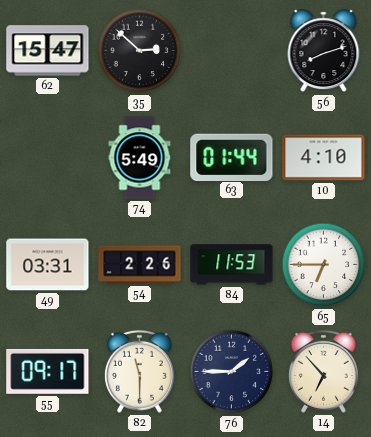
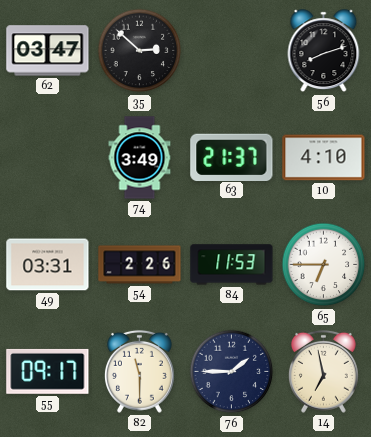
62: 15:47 -> 03:47
74: 5:49 -> 3:49
63: 01:44 -> 21:37
14: 6:53 -> 6:58
